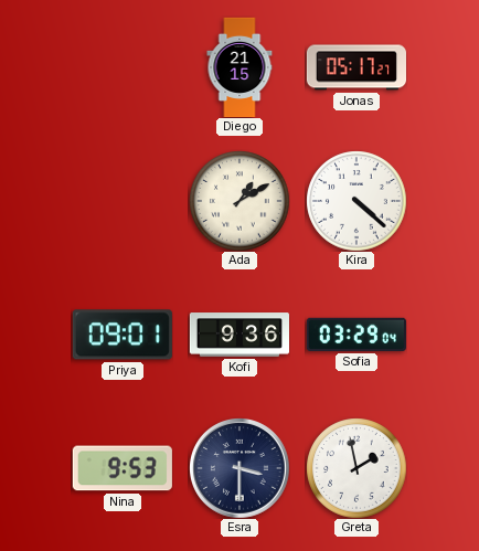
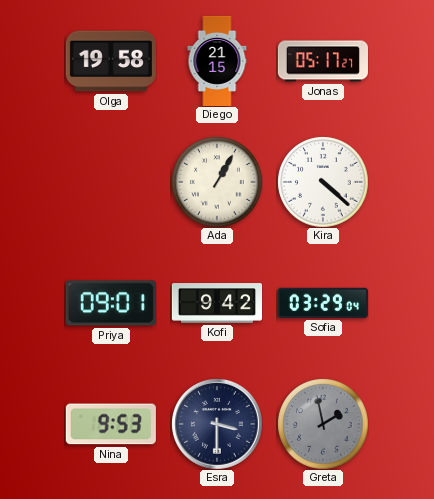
Olga: none -> 19:58
Ada: 1:10 -> 1:05
Kofi: 9:36 -> 9:42
Greta dial: white -> grey
